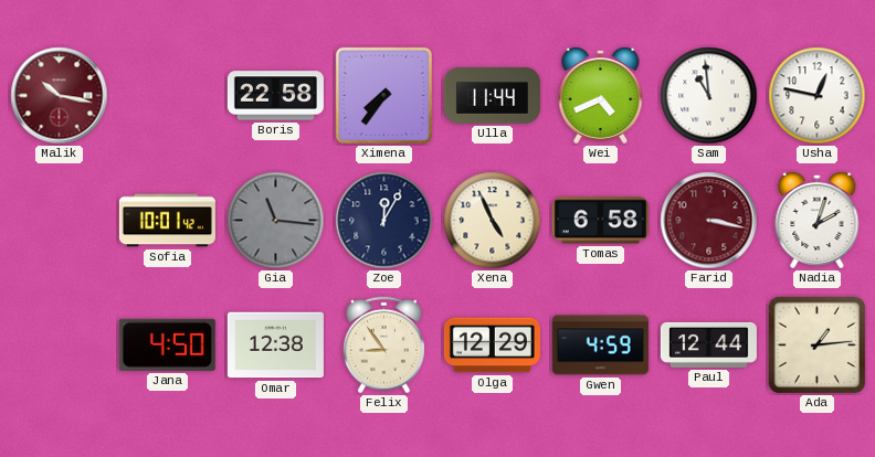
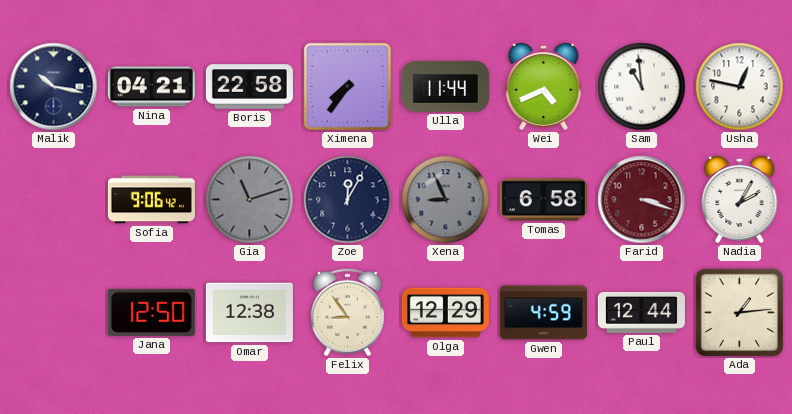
Malik dial: burgundy -> navy
Nina: none -> 04:21
Sofia: 10:01 -> 9:06
Gia: 11:16 -> 11:12
Xena: 4:56 -> 8:56
Xena dial: cream -> grey
Farid: 3:17 -> 3:18
Nadia: 2:03 -> 2:05
Jana: 4:50 -> 12:50
